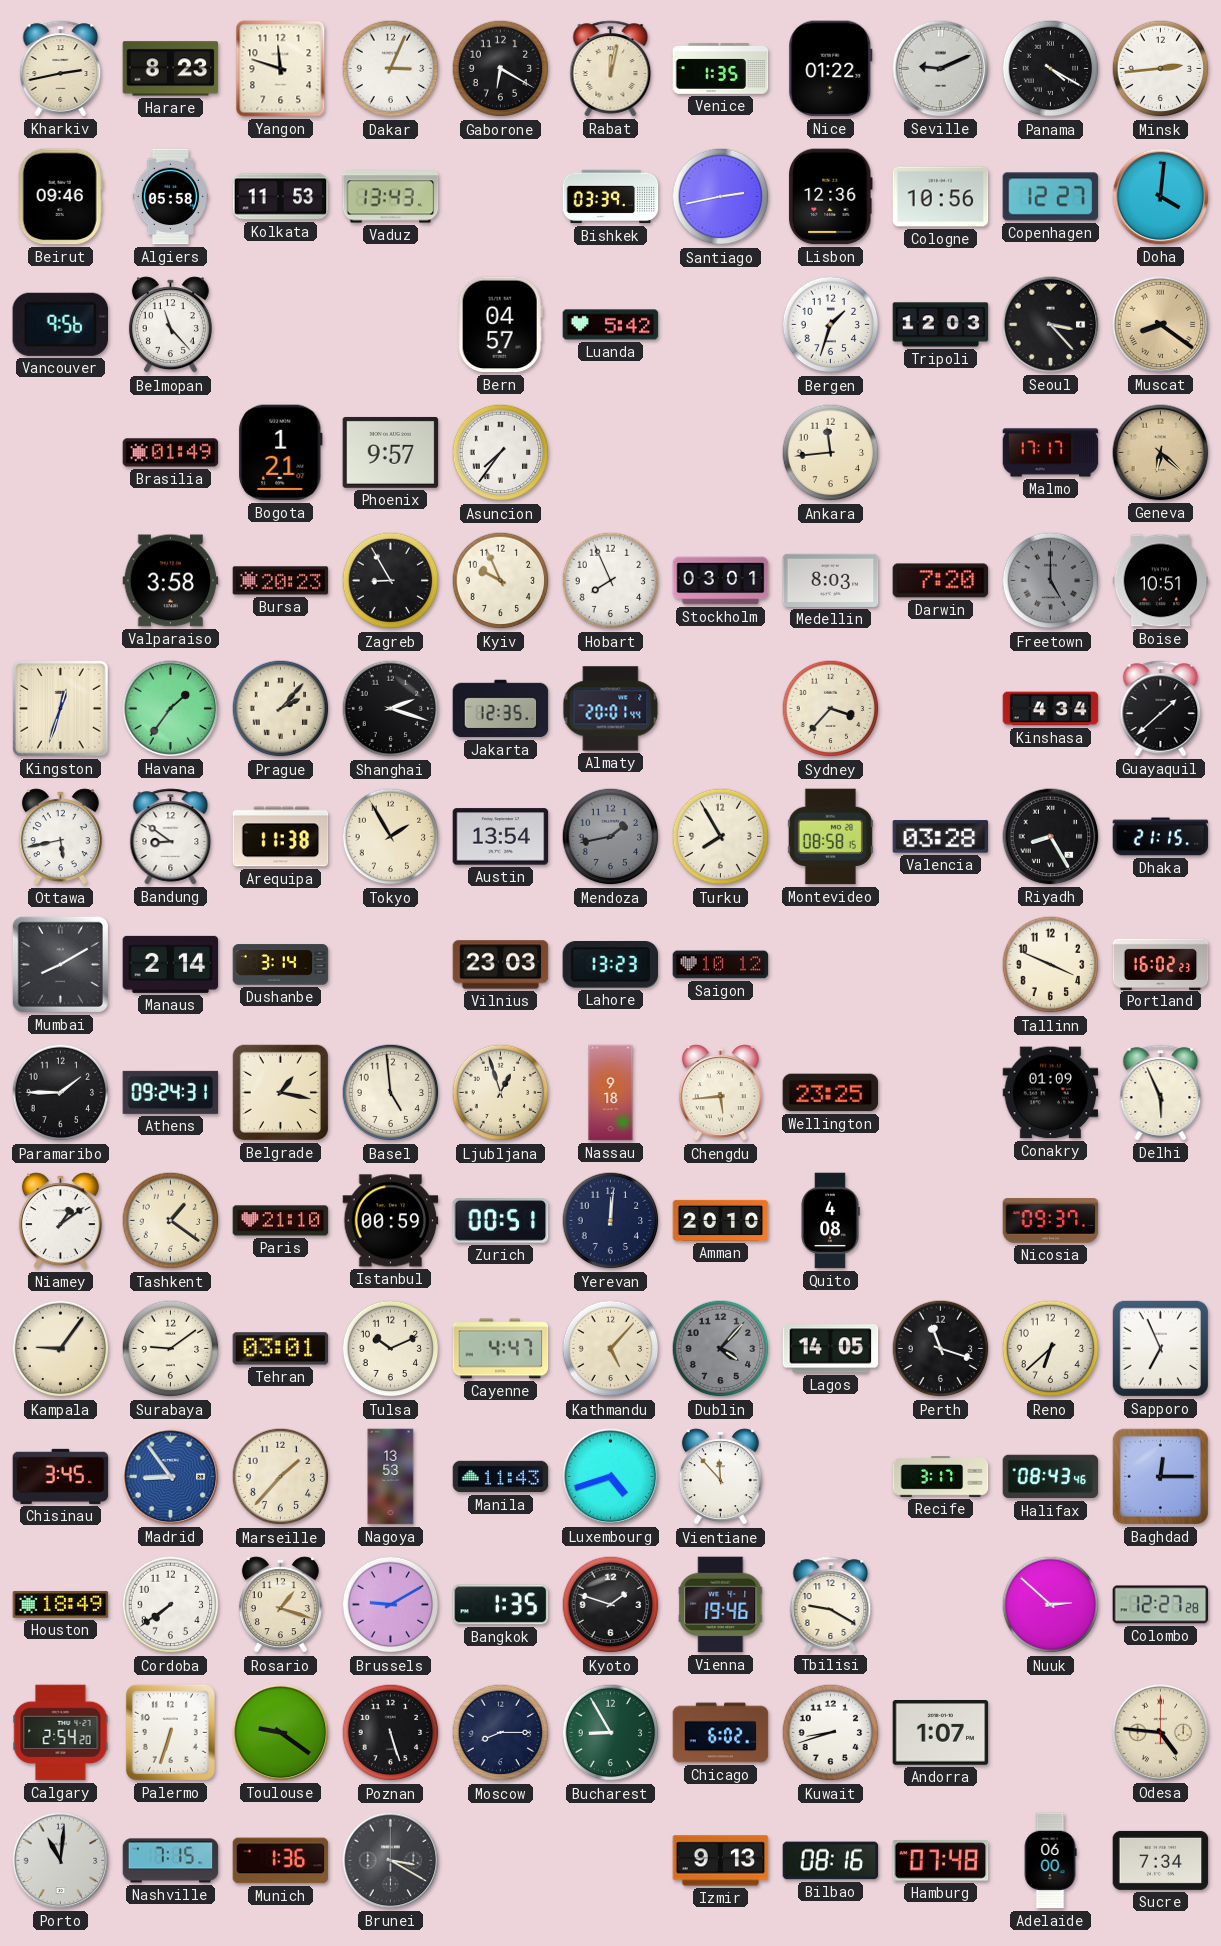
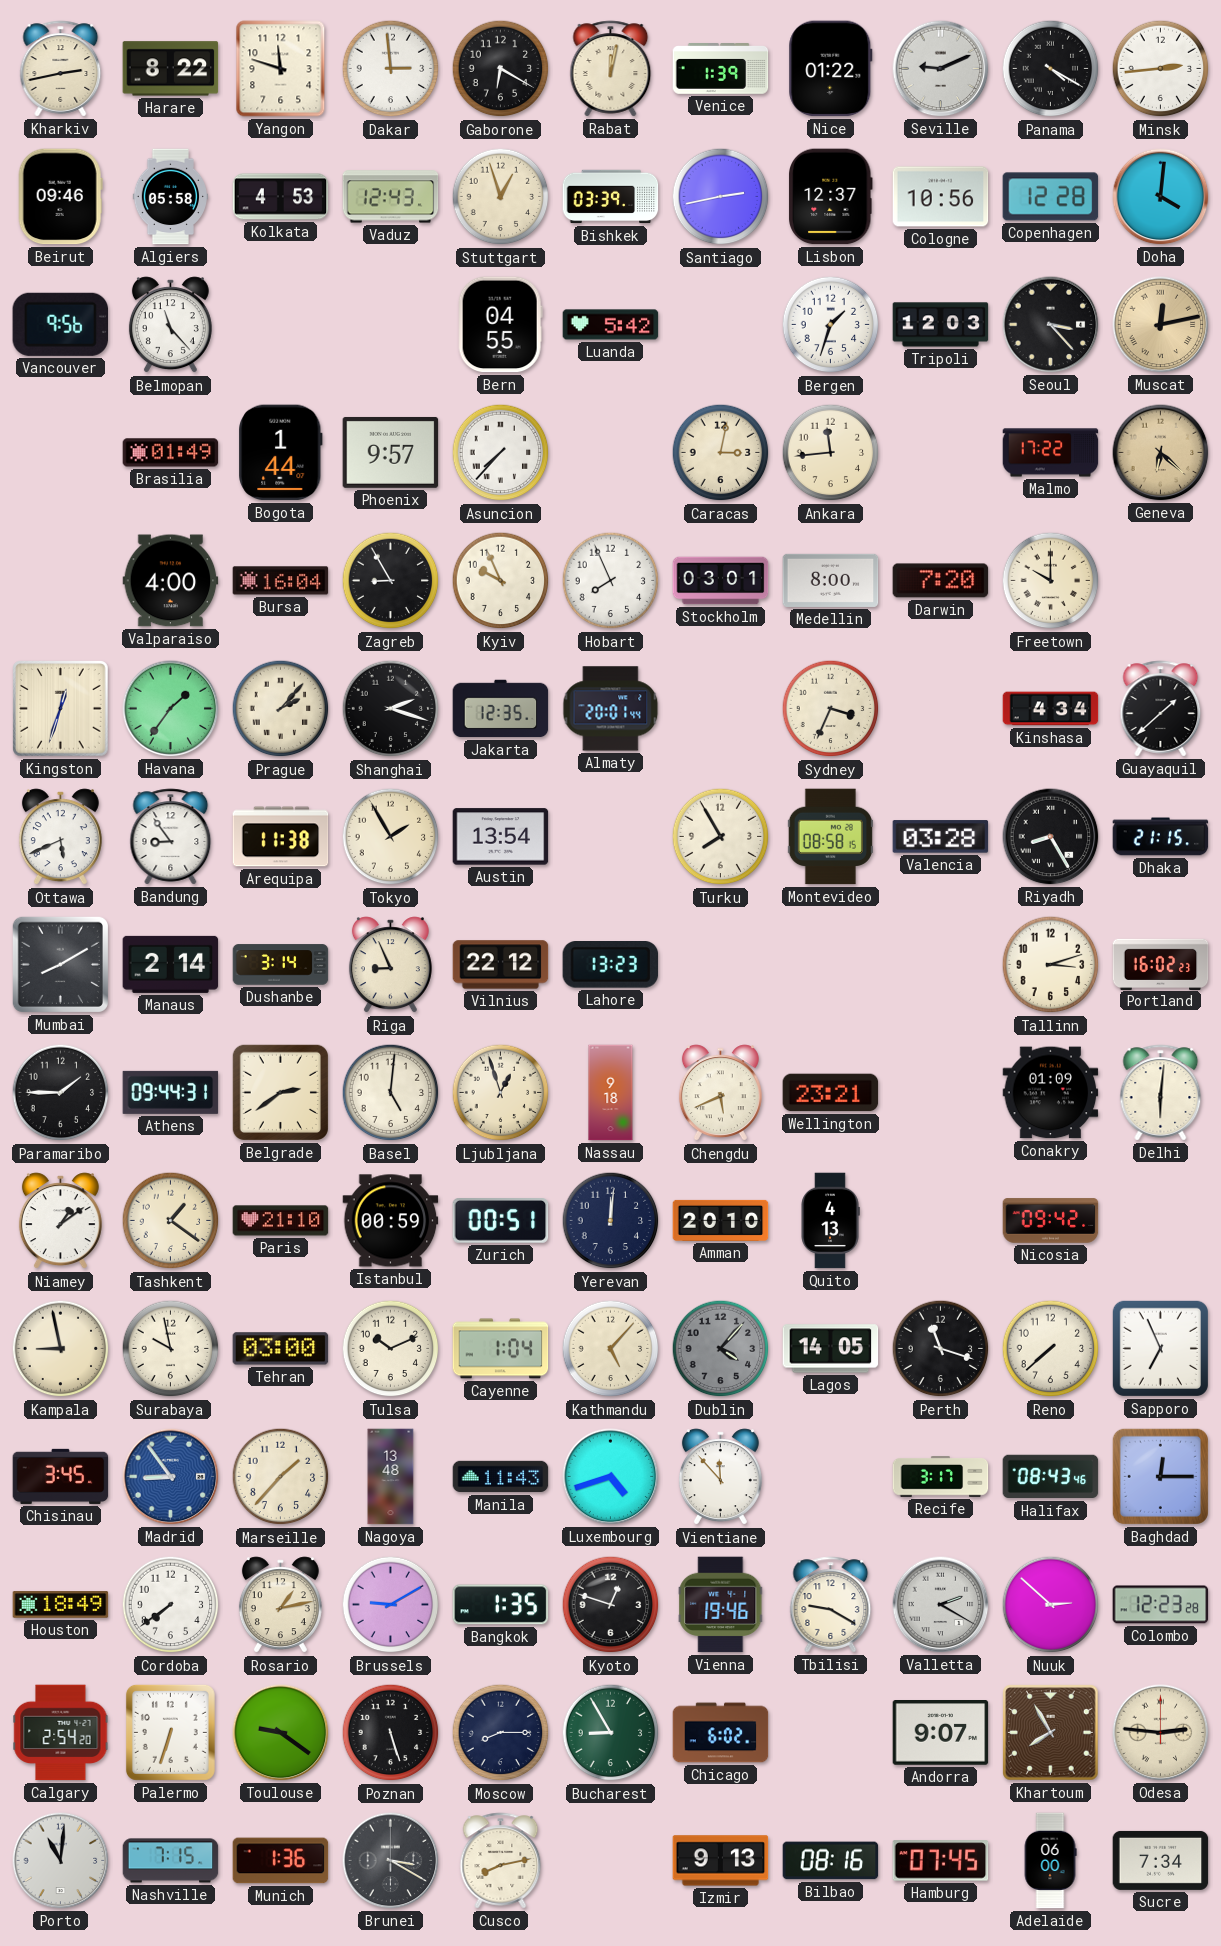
Harare: 8:23 -> 8:22
Dakar: 3:04 -> 2:59
Venice: 1:35 -> 1:39
Kolkata: 11:53 -> 4:53
Vaduz: 13:43 -> 12:43
Stuttgart: none -> 12:57
Lisbon: 12:36 -> 12:37
Copenhagen: 12:27 -> 12:28
Bern: 04:57 -> 04:55
Muscat: 8:21 -> 12:13
Bogota: 1:21 -> 1:44
Asuncion: 7:36 -> 7:37
Caracas: none -> 3:02
Malmo: 17:17 -> 17:22
Valparaiso: 3:58 -> 4:00
Bursa: 20:23 -> 16:04
Medellin: 8:03 -> 8:00
Freetown: 5:00 -> 10:00
Freetown dial: grey -> cream
Boise: 10:51 -> none
Sydney: 3:37 -> 3:34
Ottawa: 5:43 -> 5:41
Bandung: 8:51 -> 8:54
Mendoza: 1:43 -> none
Riga: none -> 8:56
Vilnius: 23:03 -> 22:12
Saigon: 10:12 -> none
Tallinn: 3:49 -> 3:12
Athens: 09:24 -> 09:44
Belgrade: 1:17 -> 2:39
Basel: 4:59 -> 5:01
Chengdu: 5:44 -> 5:41
Wellington: 23:25 -> 23:21
Delhi: 5:56 -> 6:01
Quito: 4:08 -> 4:13
Nicosia: 09:37 -> 09:42
Kampala: 9:06 -> 8:58
Surabaya: 9:09 -> 9:58
Tehran: 03:01 -> 03:00
Cayenne: 4:47 -> 1:04
Reno: 6:38 -> 7:38
Nagoya: 13:53 -> 13:48
Rosario: 1:18 -> 1:13
Kyoto: 1:48 -> 12:48
Valletta: none -> 2:20
Colombo: 12:27 -> 12:23
Kuwait: 8:42 -> none
Andorra: 1:07 -> 9:07
Khartoum: none -> 7:55
Odesa: 4:46 -> 2:46
Cusco: none -> 8:13
Hamburg: 07:48 -> 07:45
